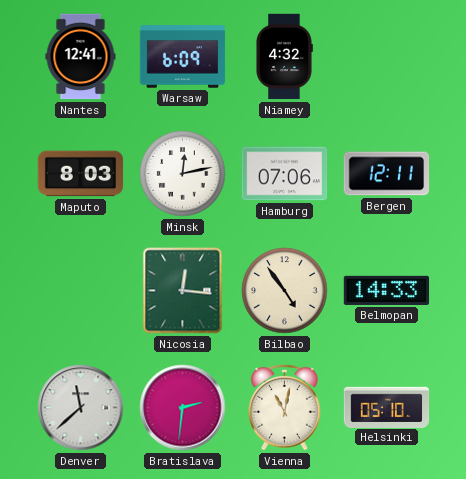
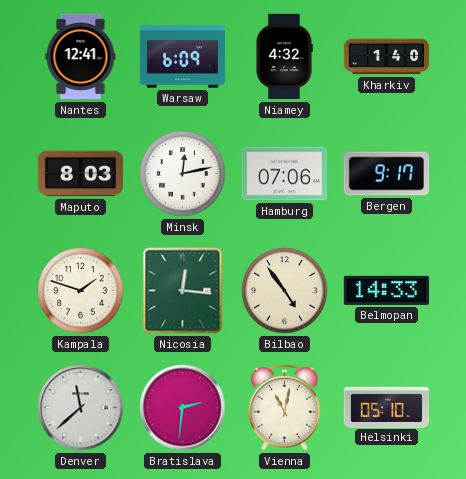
Kharkiv: none -> 1:40
Bergen: 12:11 -> 9:17
Kampala: none -> 1:48
